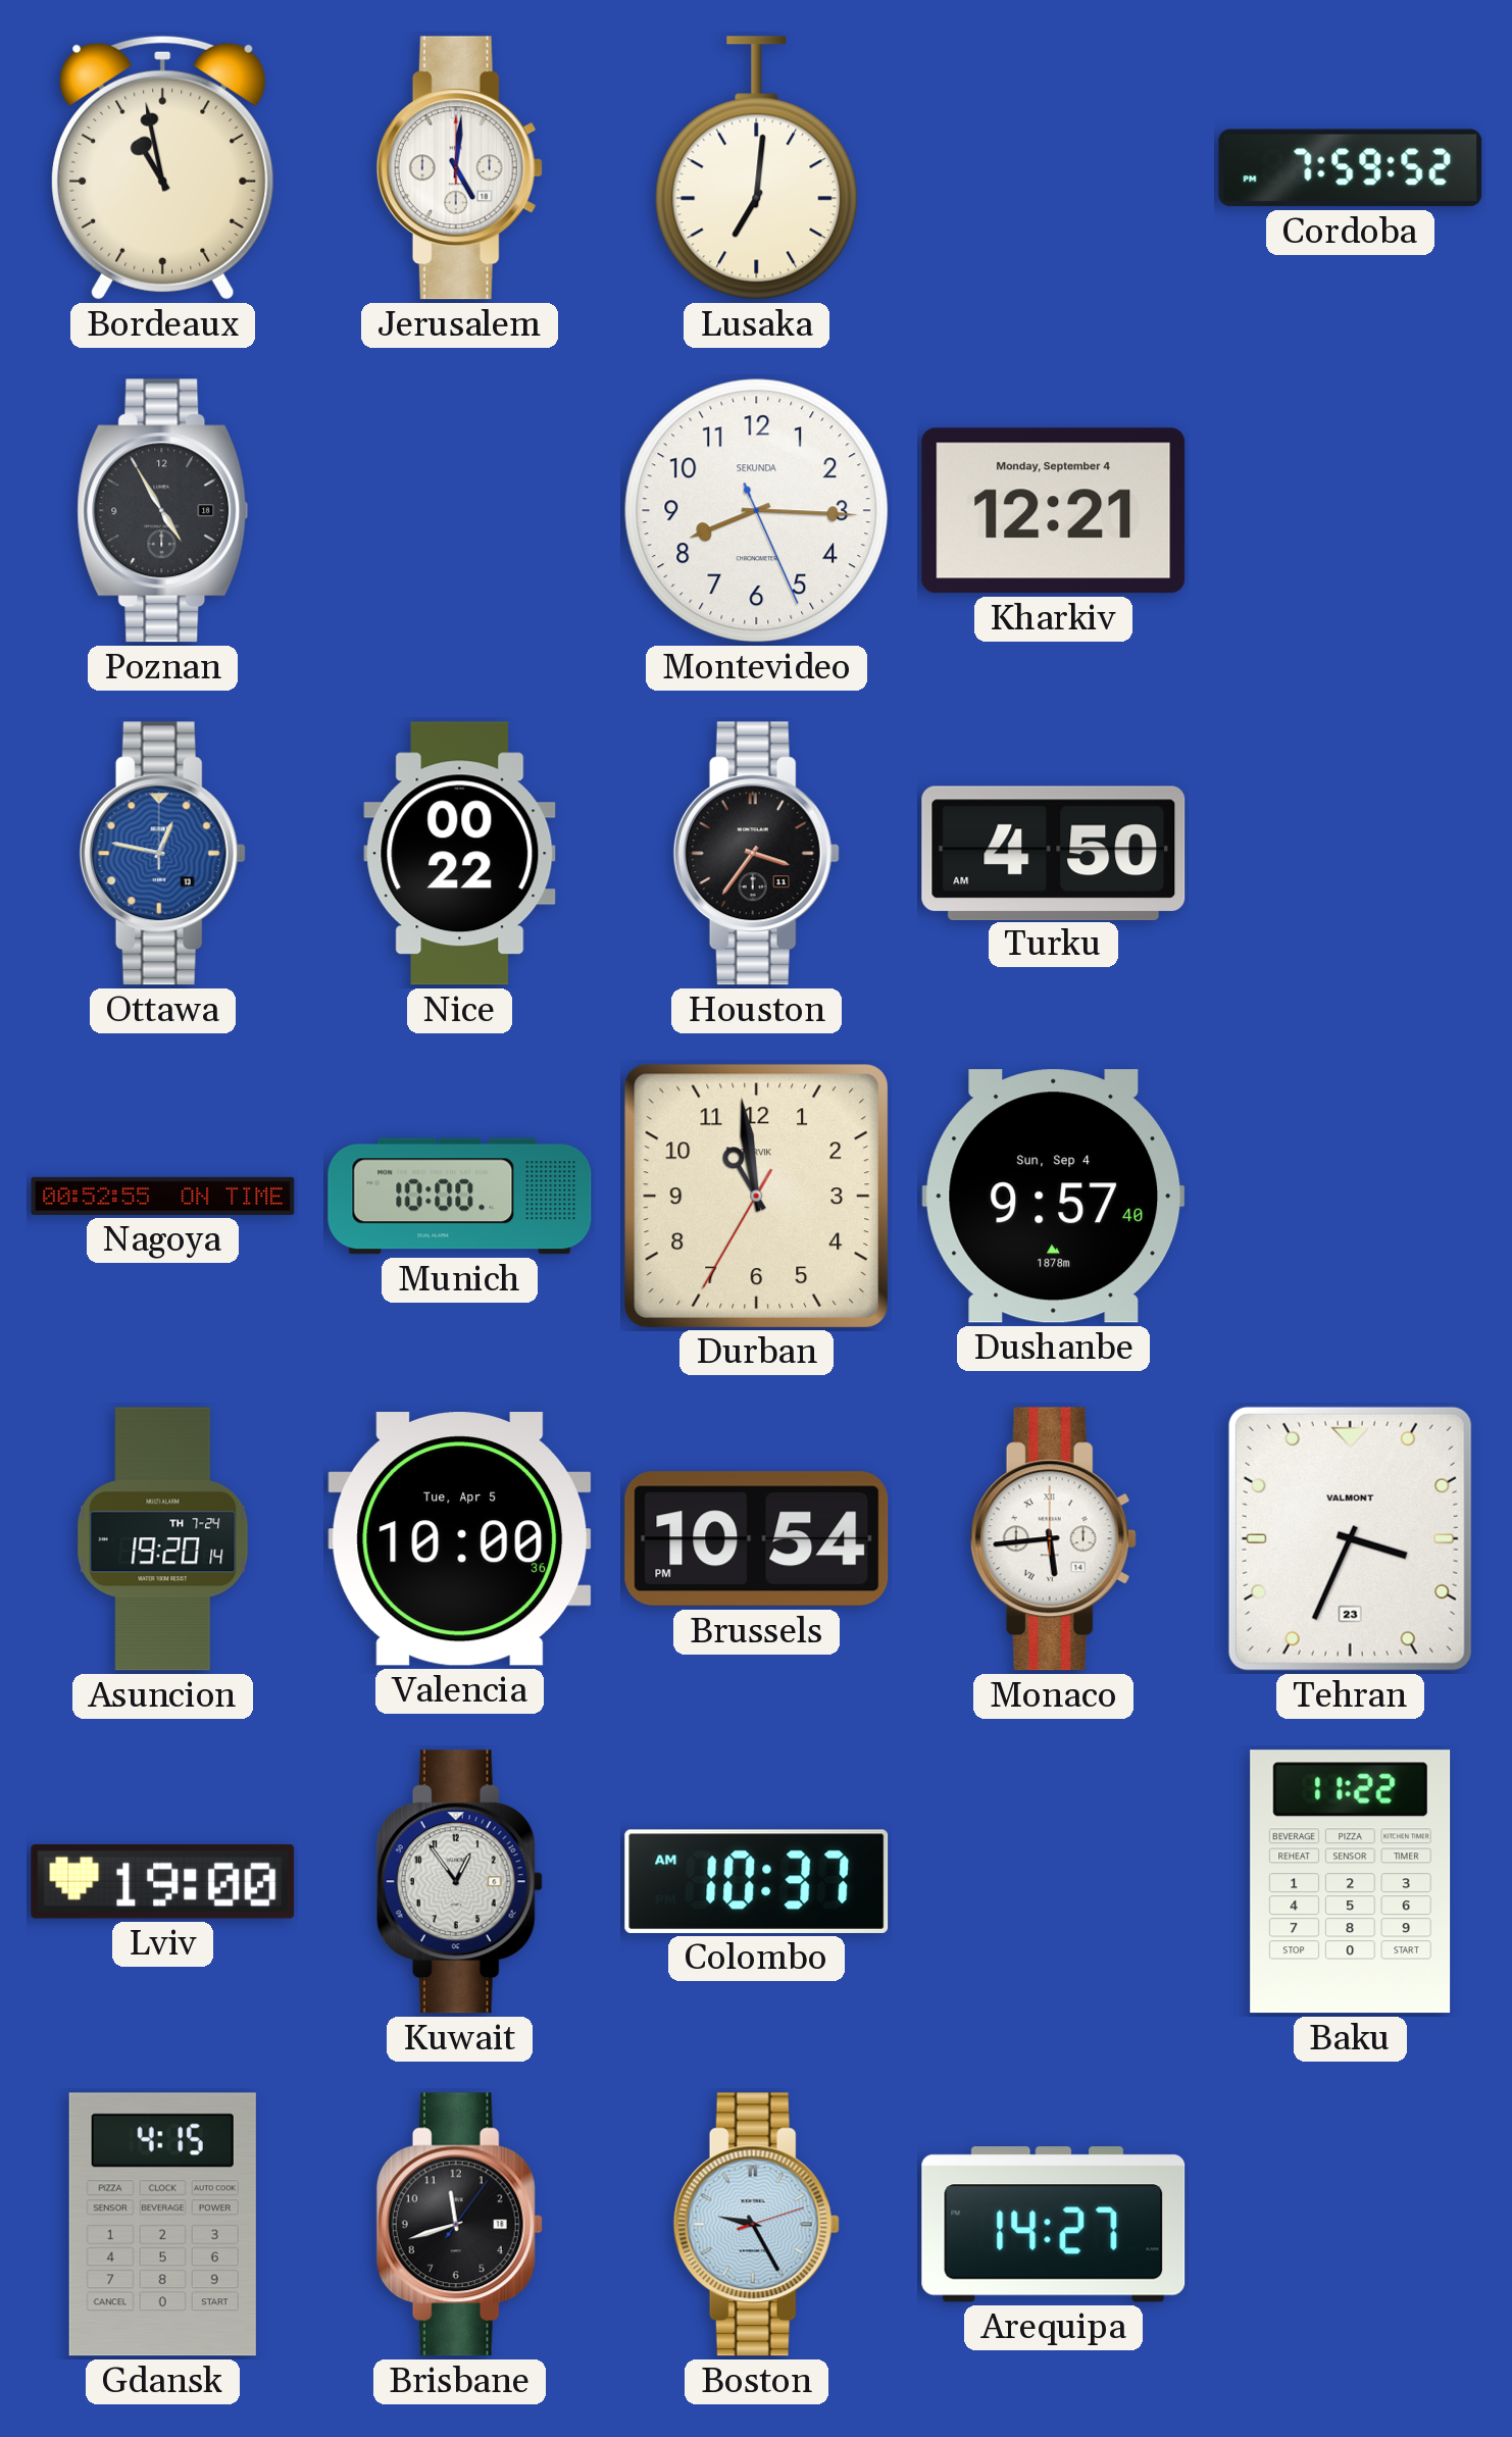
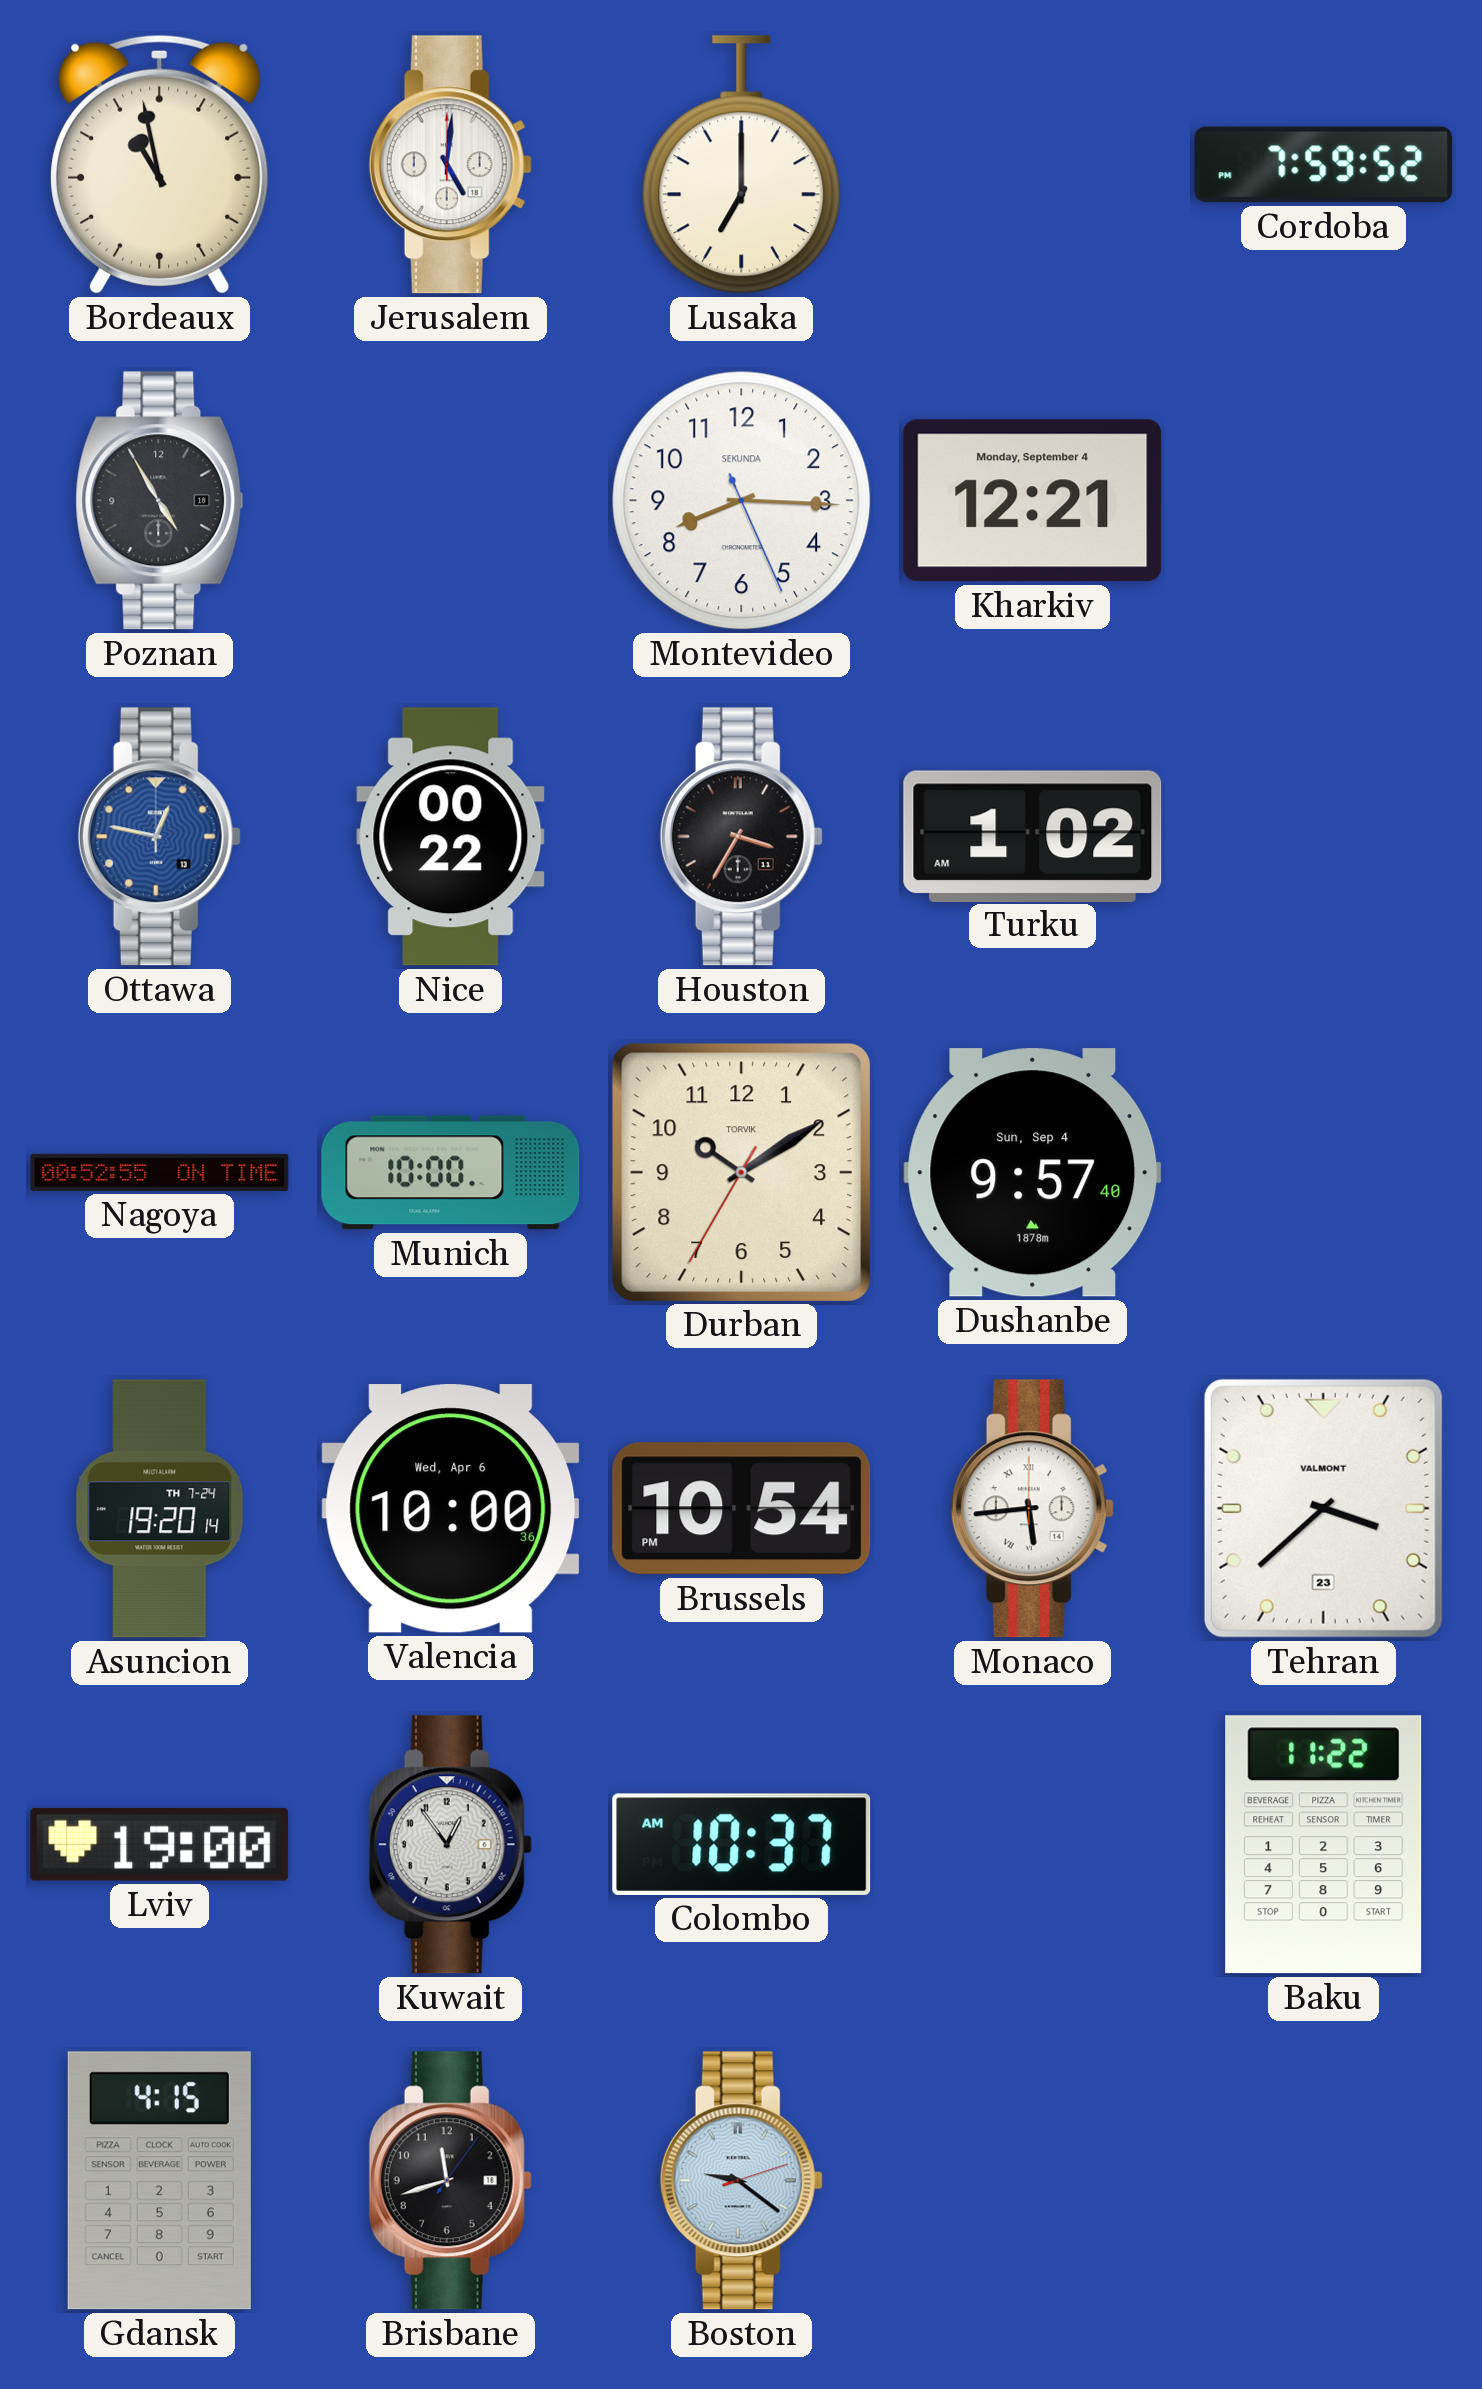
Lusaka: 7:01 -> 7:00
Houston: 3:36 -> 3:35
Turku: 4:50 -> 1:02
Durban: 10:58 -> 10:09
Valencia date: Tue, Apr 5 -> Wed, Apr 6
Tehran: 3:34 -> 3:38
Boston: 9:25 -> 9:21
Arequipa: 14:27 -> none
